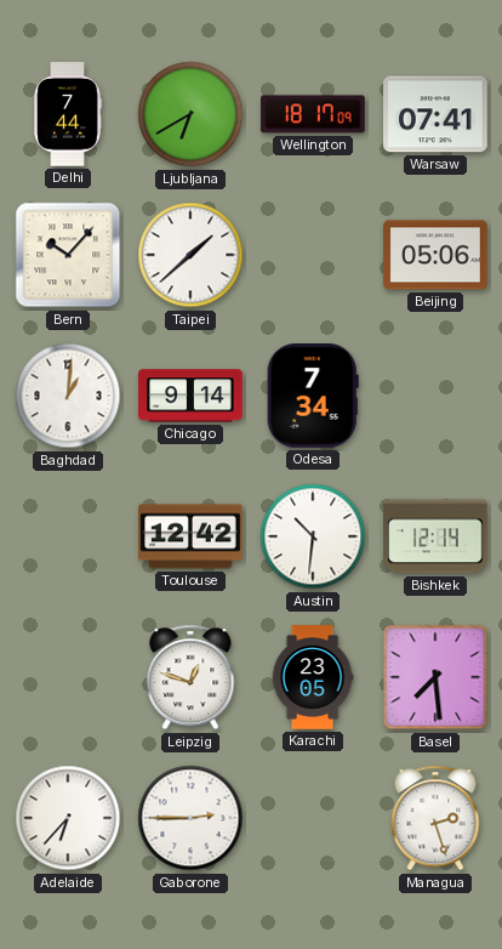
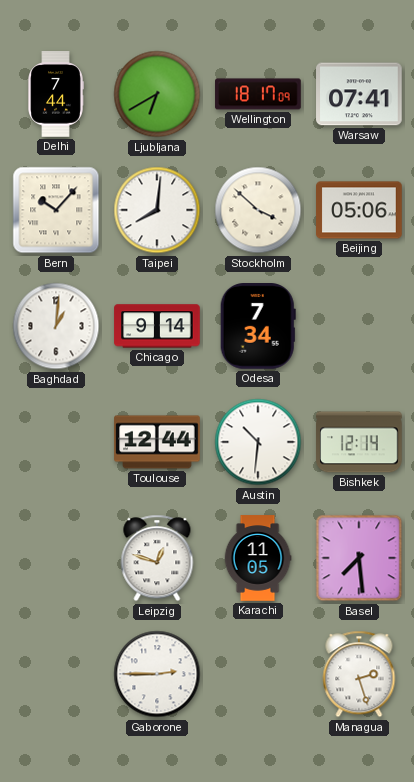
Taipei: 1:38 -> 8:01
Stockholm: none -> 3:52
Toulouse: 12:42 -> 12:44
Karachi: 23:05 -> 11:05
Adelaide: 6:37 -> none
